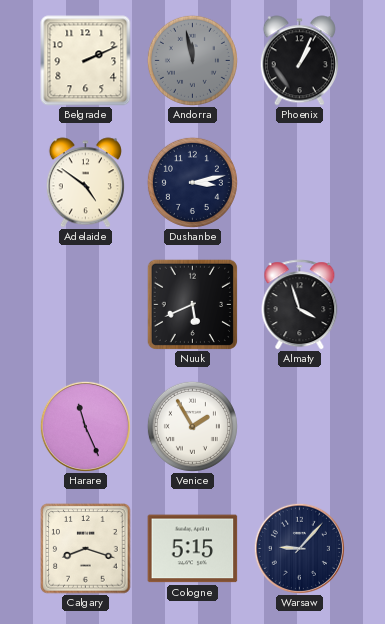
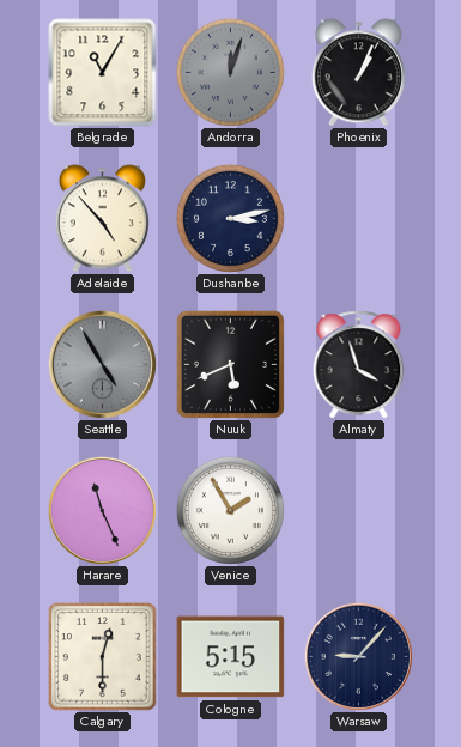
Belgrade: 2:11 -> 11:05
Andorra: 11:58 -> 12:03
Adelaide: 4:51 -> 4:53
Seattle: none -> 4:55
Calgary: 8:18 -> 12:30
